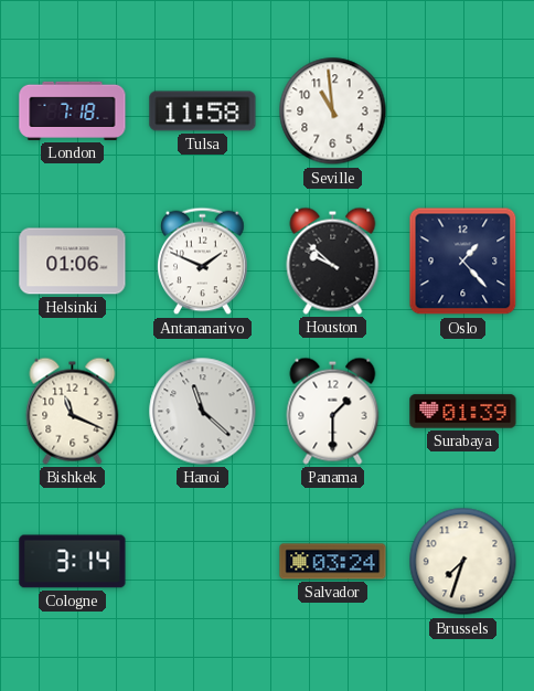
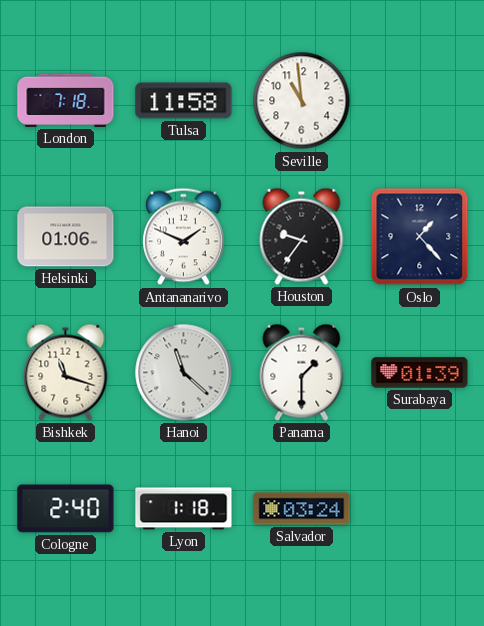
Houston: 9:52 -> 9:36
Bishkek: 11:19 -> 11:18
Cologne: 3:14 -> 2:40
Lyon: none -> 1:18
Brussels: 7:33 -> none
